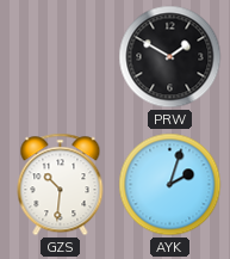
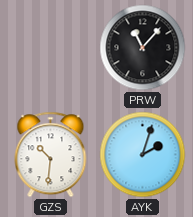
PRW: 1:50 -> 11:07
